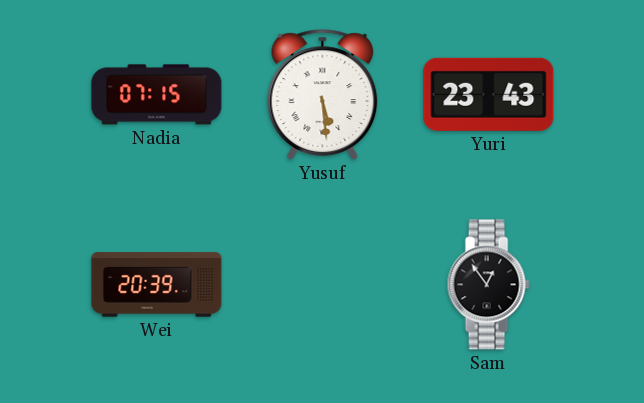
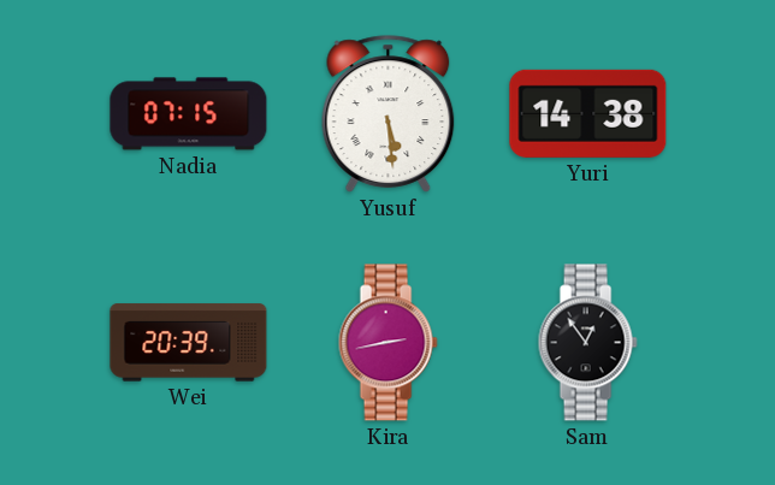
Yuri: 23:43 -> 14:38
Kira: none -> 2:43
